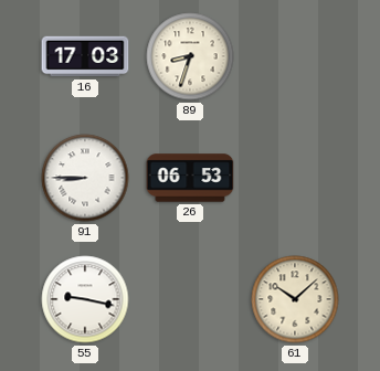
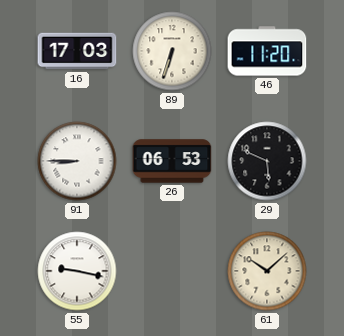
89: 8:33 -> 6:33
46: none -> 11:20
29: none -> 5:49
